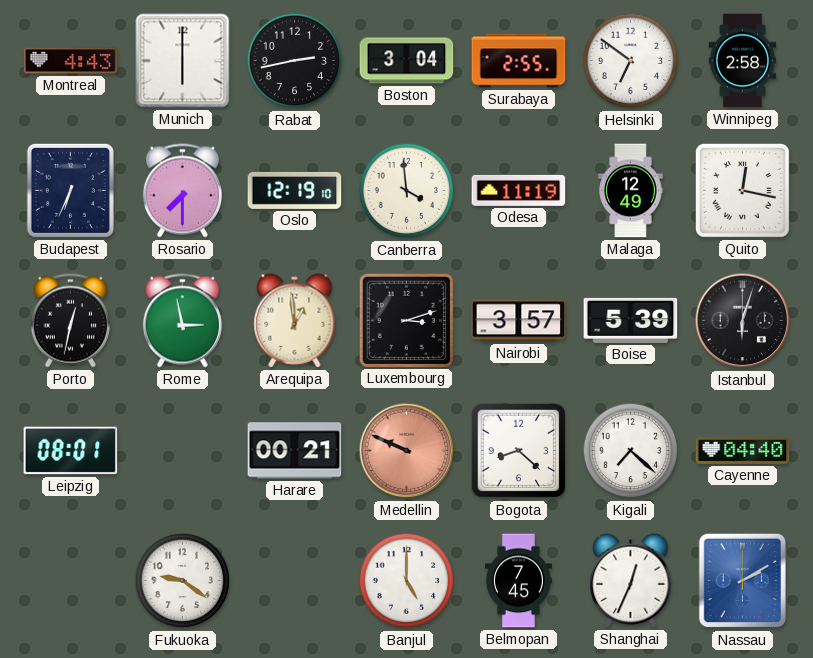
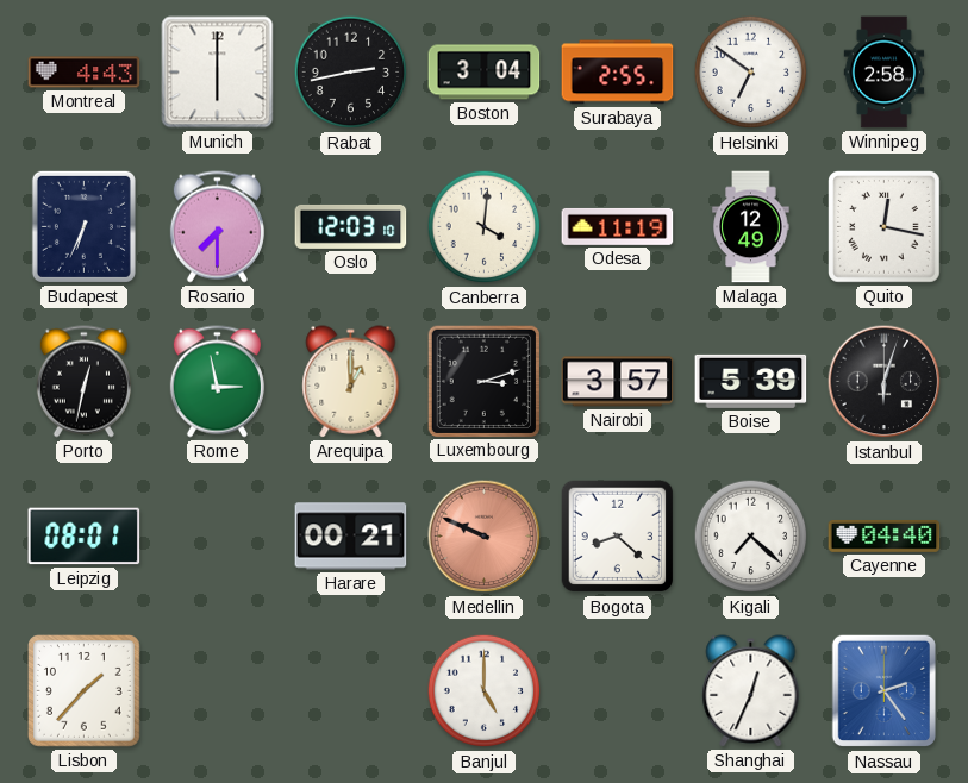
Oslo: 12:19 -> 12:03
Canberra: 3:59 -> 4:01
Arequipa: 12:59 -> 1:00
Lisbon: none -> 1:37
Fukuoka: 9:21 -> none
Belmopan: 7:45 -> none
Nassau: 2:10 -> 2:24
